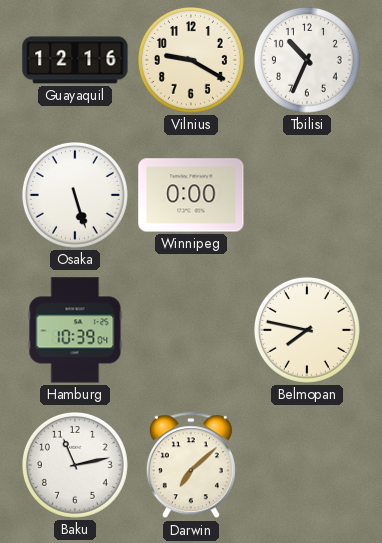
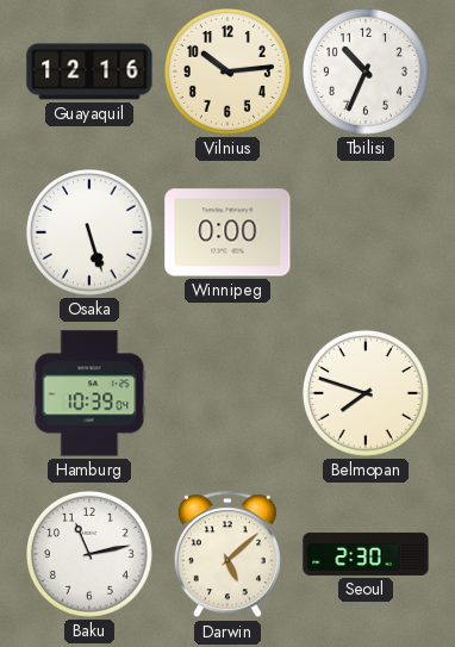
Vilnius: 9:20 -> 10:14
Belmopan: 7:47 -> 7:48
Darwin: 7:08 -> 5:08
Seoul: none -> 2:30
